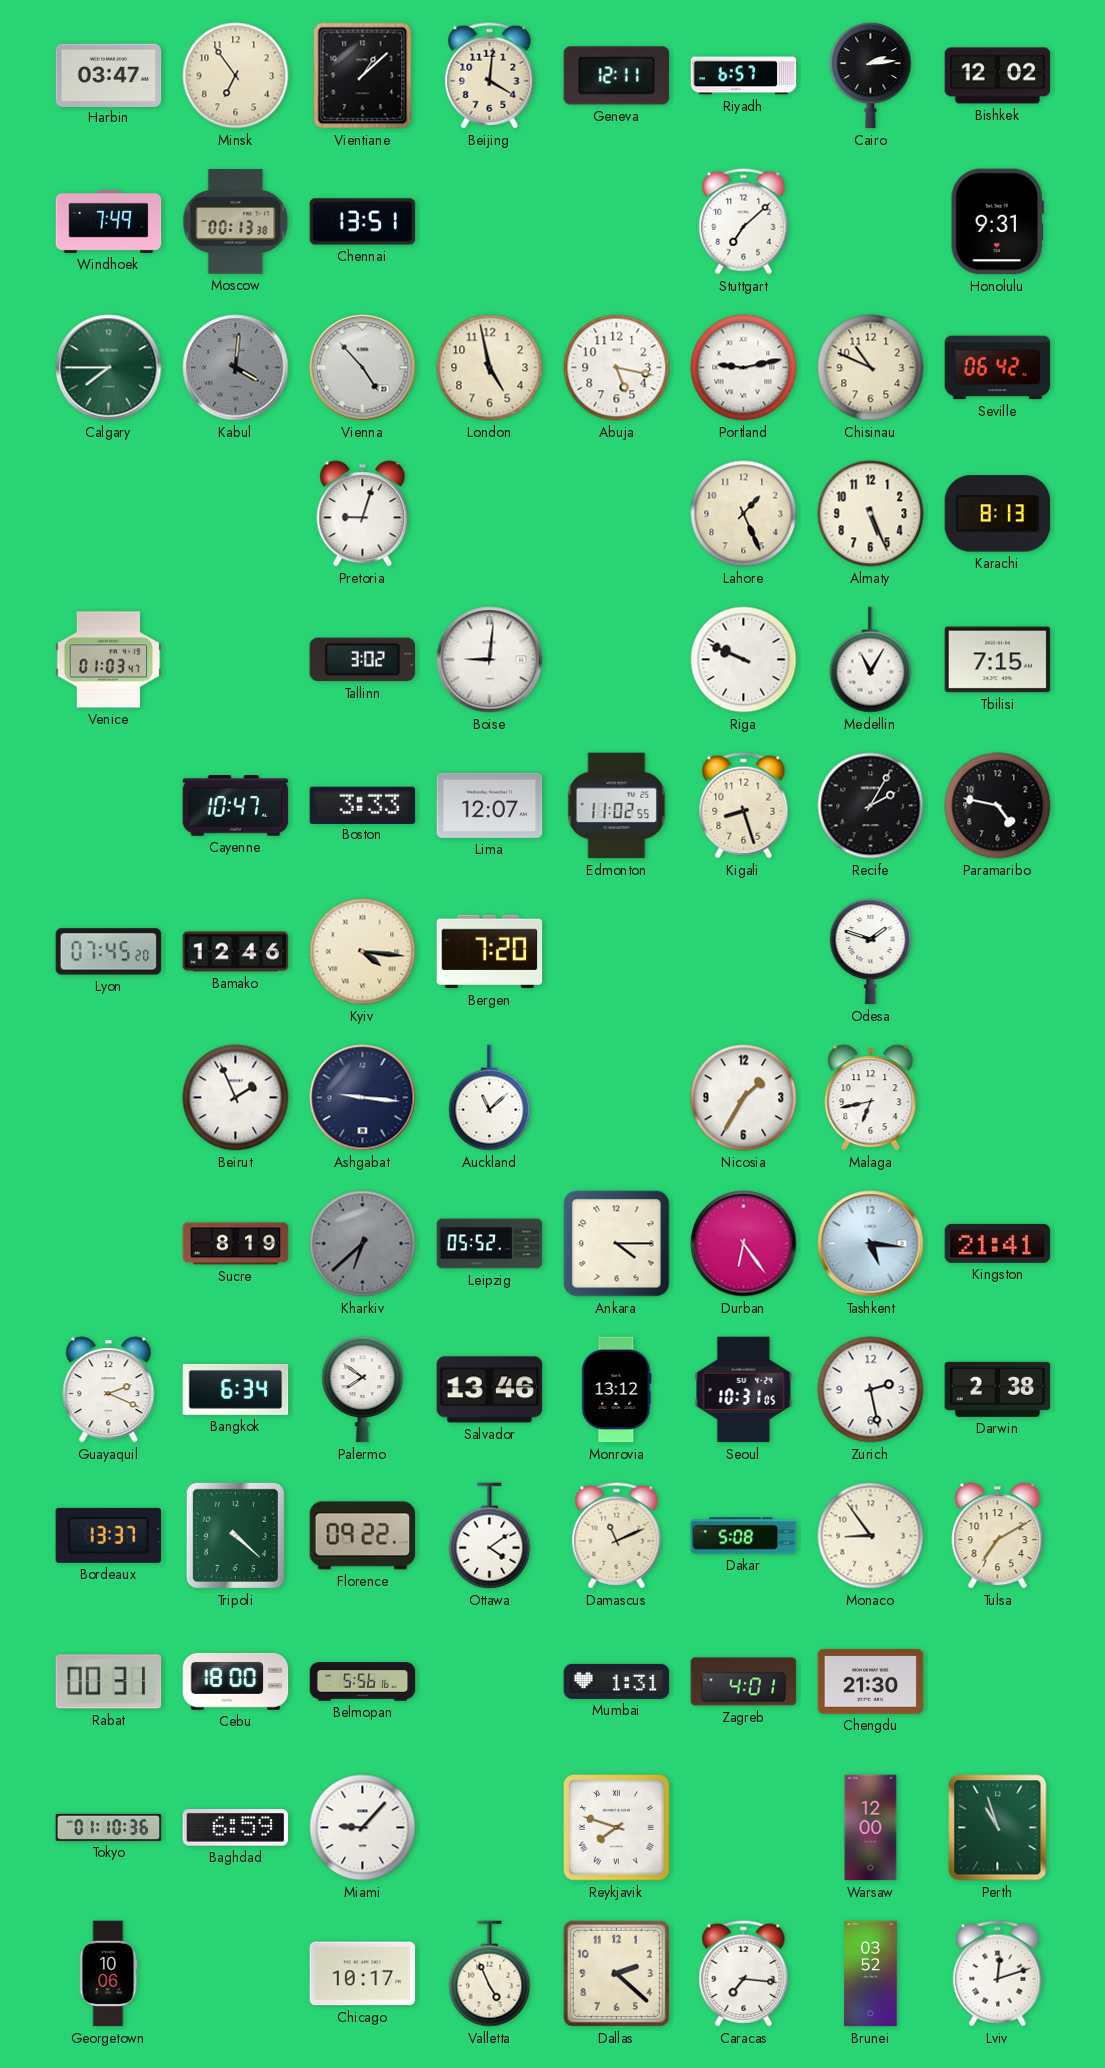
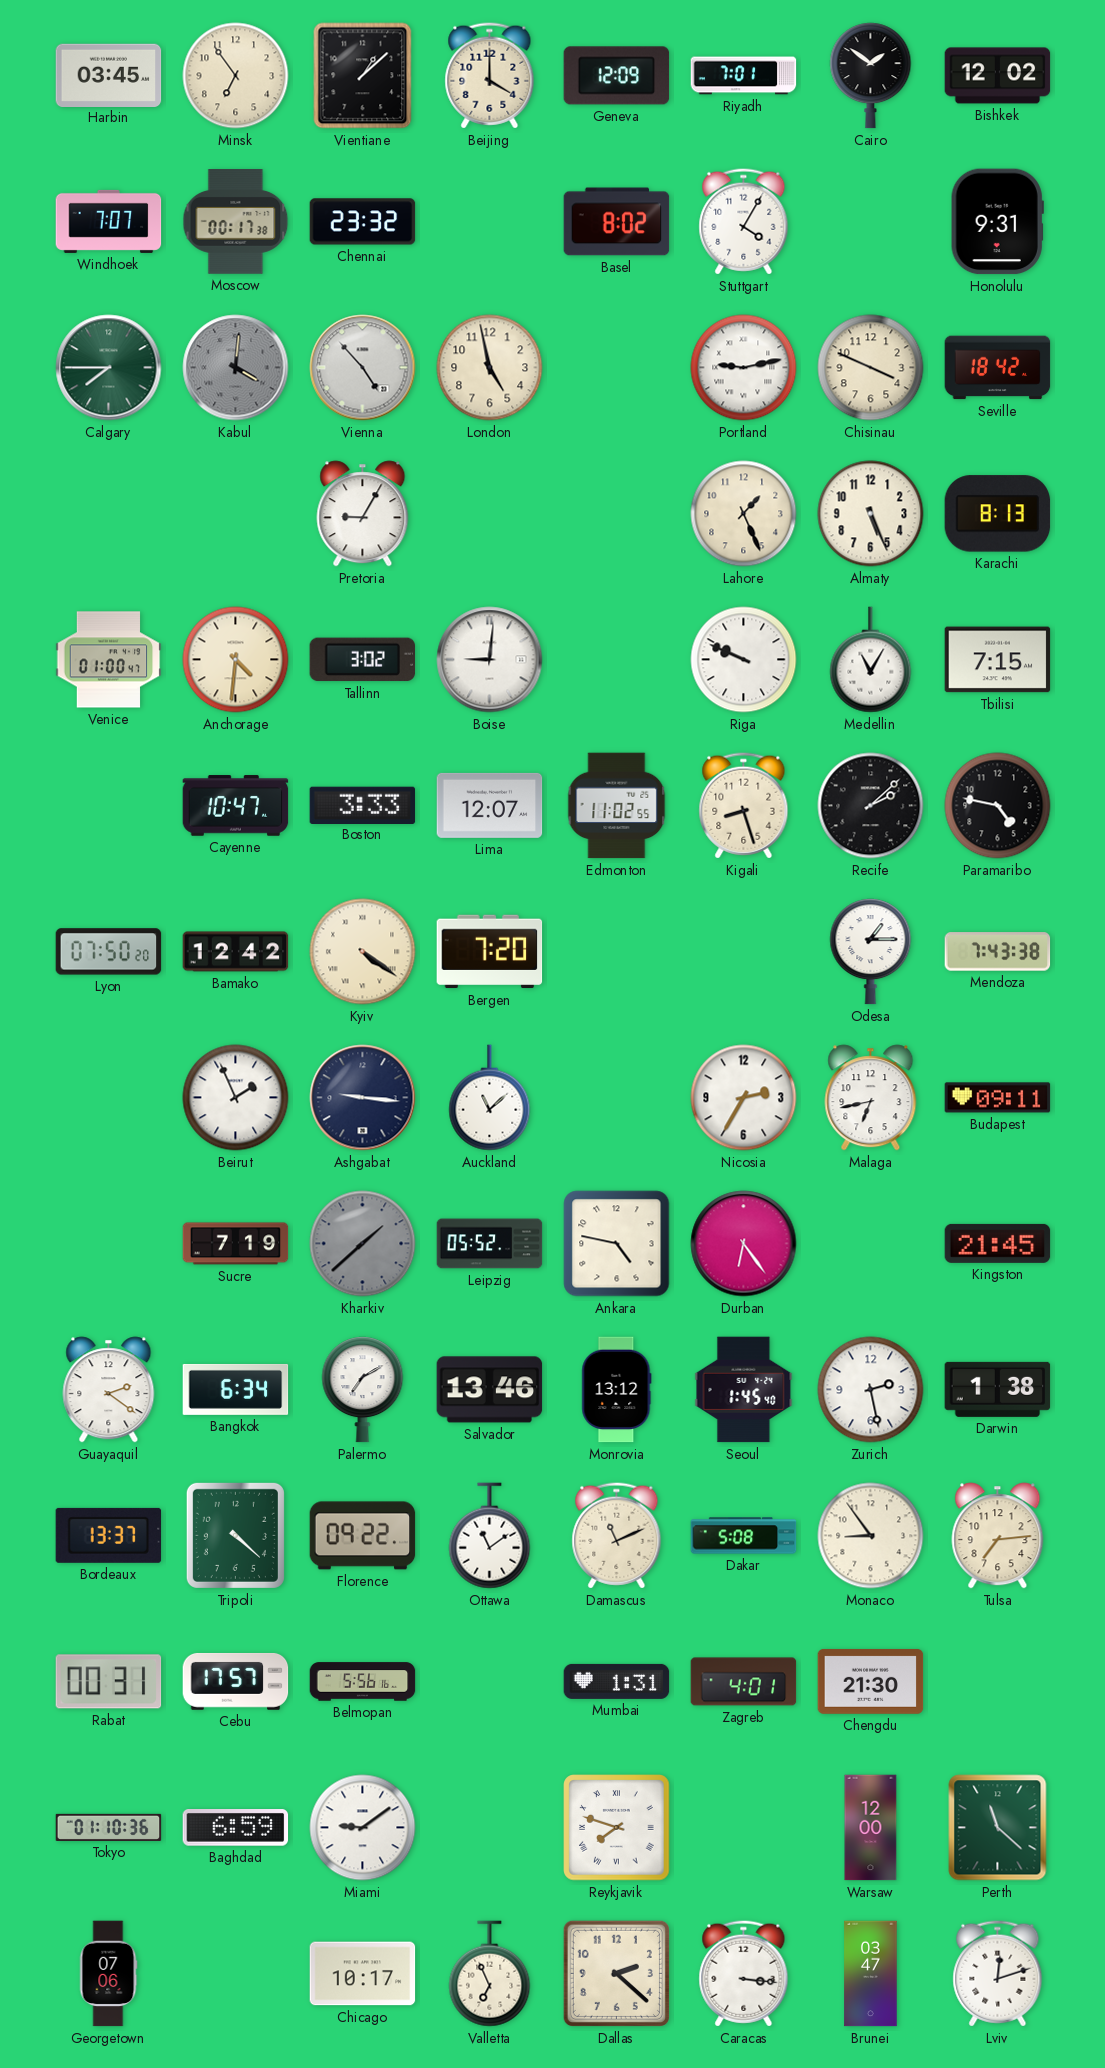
Harbin: 03:47 -> 03:45
Beijing: 4:01 -> 4:00
Geneva: 12:11 -> 12:09
Riyadh: 6:57 -> 7:01
Cairo: 2:14 -> 1:51
Windhoek: 7:49 -> 7:07
Moscow: 00:13 -> 00:17
Chennai: 13:51 -> 23:32
Basel: none -> 8:02
Stuttgart: 7:08 -> 4:05
Abuja: 5:17 -> none
Chisinau: 10:49 -> 3:49
Seville: 06:42 -> 18:42
Pretoria: 9:03 -> 9:05
Venice: 01:03 -> 01:00
Anchorage: none -> 4:31
Recife: 2:05 -> 2:08
Lyon: 07:45 -> 07:50
Bamako: 12:46 -> 12:42
Kyiv: 4:16 -> 4:21
Odesa: 1:48 -> 1:15
Mendoza: none -> 7:43
Nicosia: 1:35 -> 2:35
Budapest: none -> 09:11
Sucre: 8:19 -> 7:19
Kharkiv: 6:38 -> 1:38
Ankara: 4:15 -> 4:47
Tashkent: 5:16 -> none
Kingston: 21:41 -> 21:45
Guayaquil: 2:19 -> 2:21
Palermo: 7:51 -> 7:10
Seoul: 10:31 -> 1:45
Darwin: 2:38 -> 1:38
Ottawa: 4:09 -> 11:09
Tulsa: 7:10 -> 7:14
Cebu: 18:00 -> 17:57
Miami: 9:07 -> 9:09
Perth: 10:57 -> 11:22
Georgetown: 10:06 -> 07:06
Valletta: 4:56 -> 6:56
Caracas: 7:16 -> 3:16
Brunei: 03:52 -> 03:47
